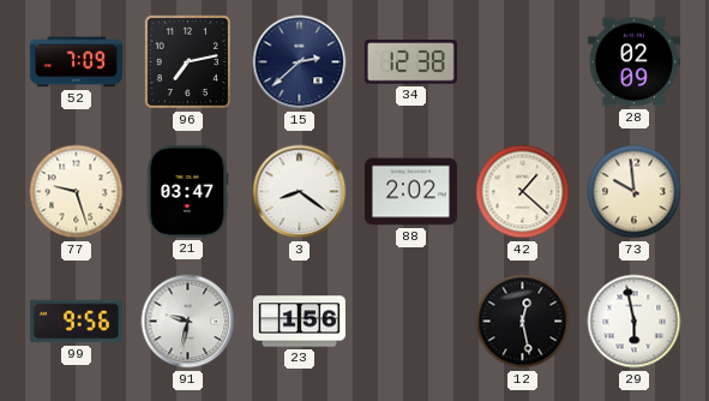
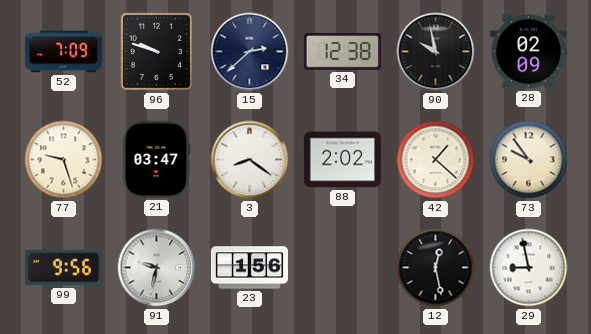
96: 7:13 -> 9:48
90: none -> 9:58
73: 9:59 -> 9:54
29: 5:58 -> 8:58
